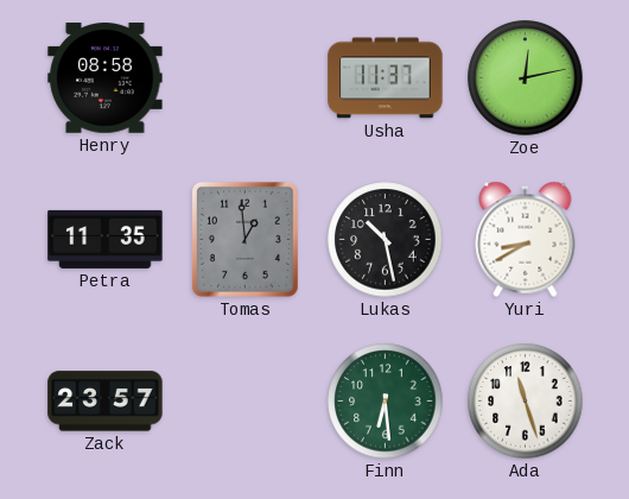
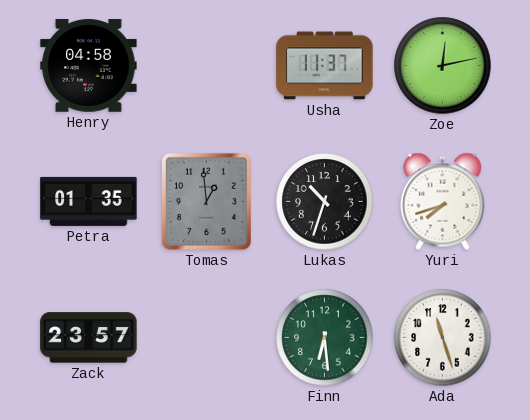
Henry: 08:58 -> 04:58
Petra: 11:35 -> 01:35
Lukas: 10:28 -> 10:33
Yuri: 8:40 -> 7:42
